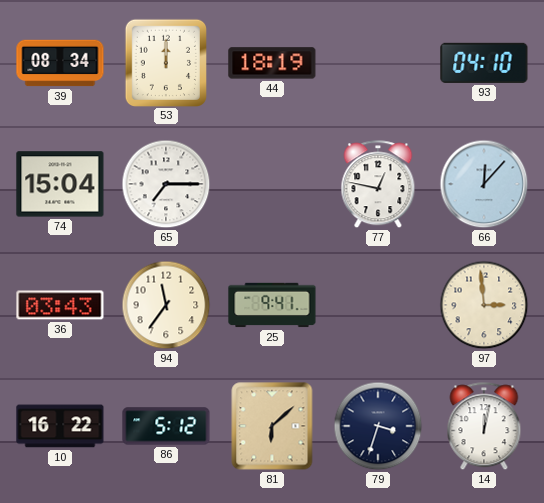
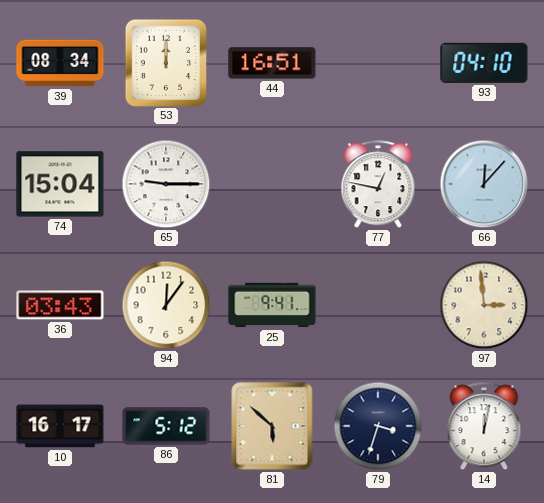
44: 18:19 -> 16:51
65: 7:15 -> 9:15
94: 11:36 -> 12:06
10: 16:22 -> 16:17
81: 6:08 -> 5:52
